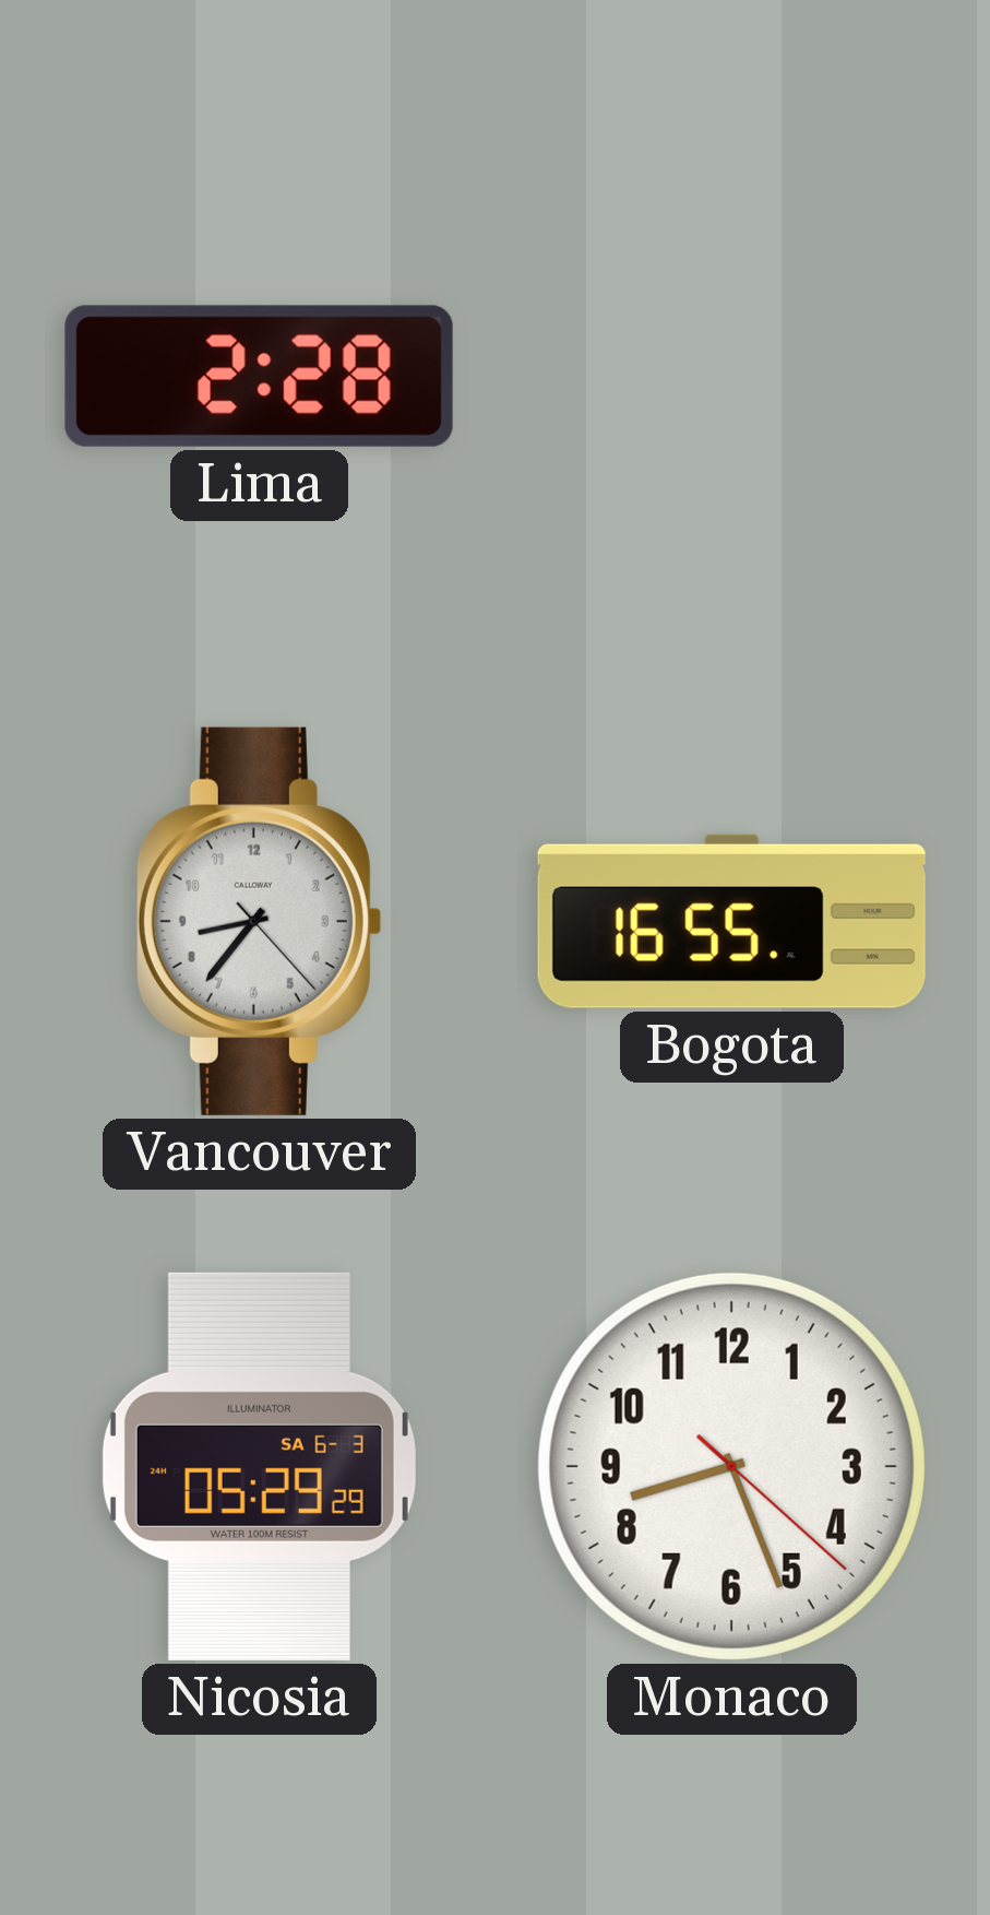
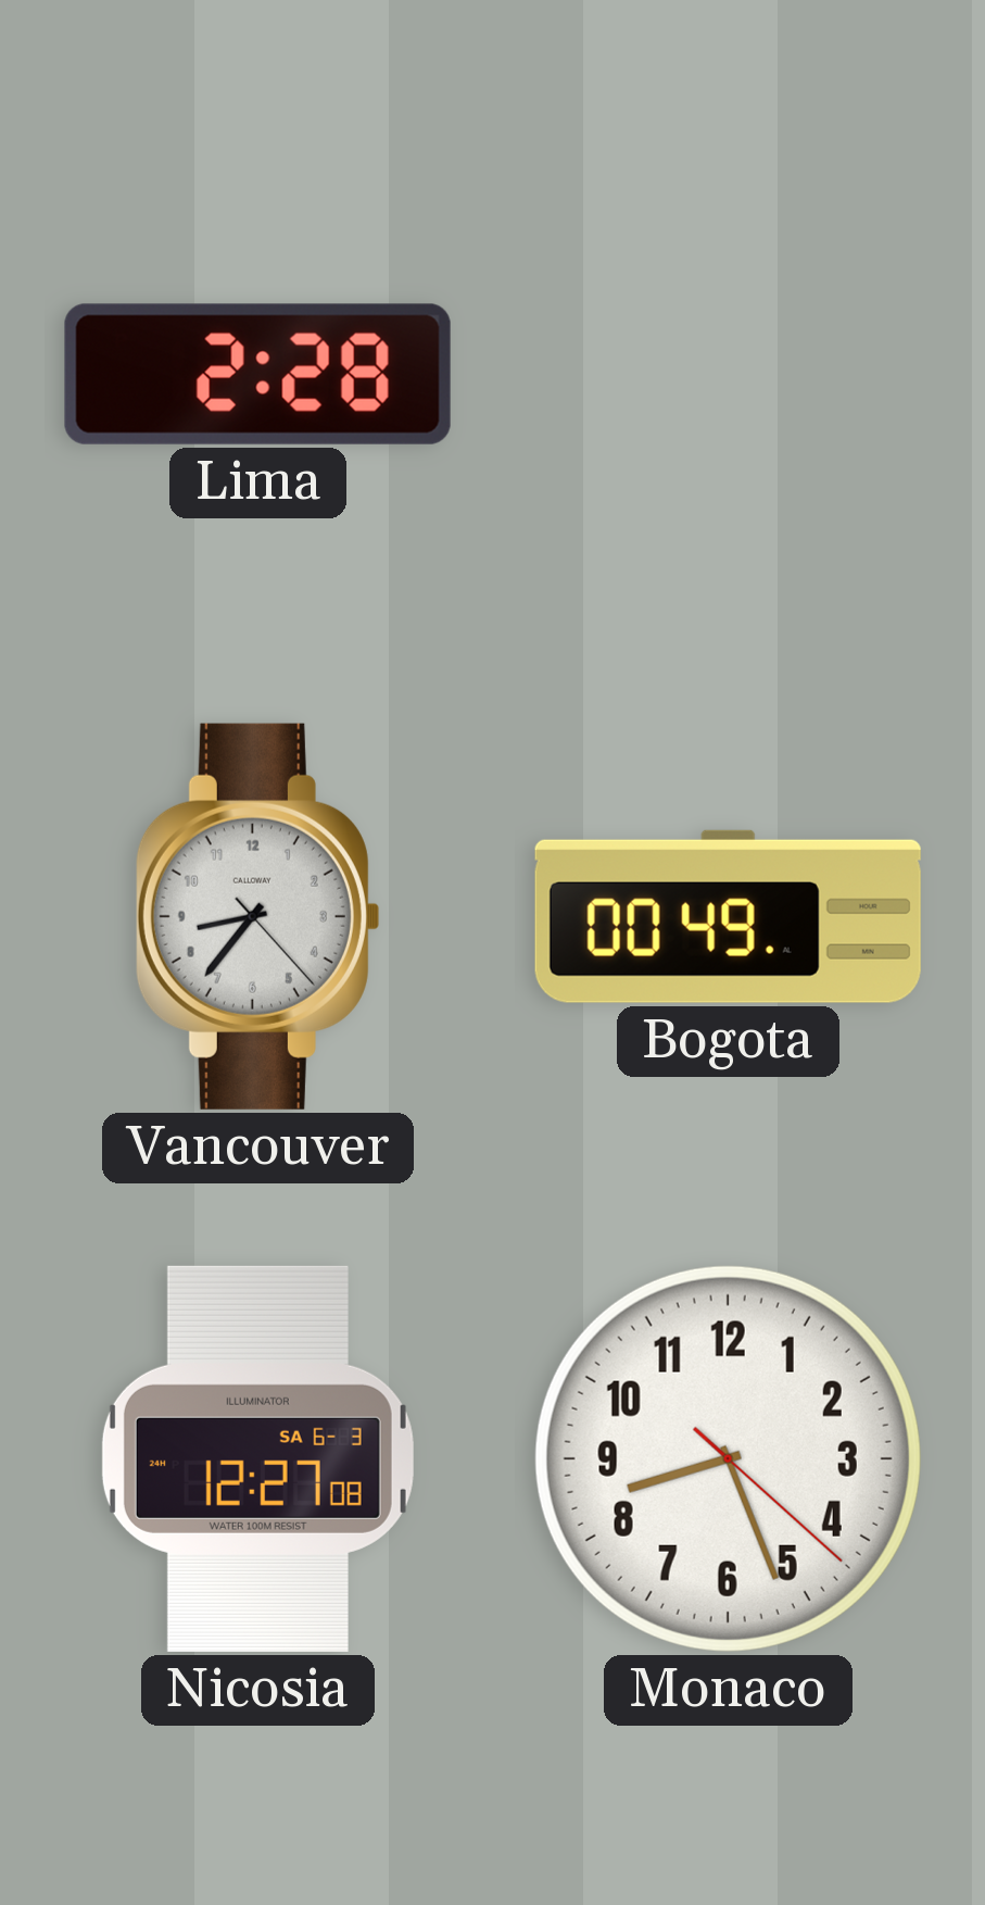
Bogota: 16:55 -> 00:49
Nicosia: 05:29 -> 12:27
